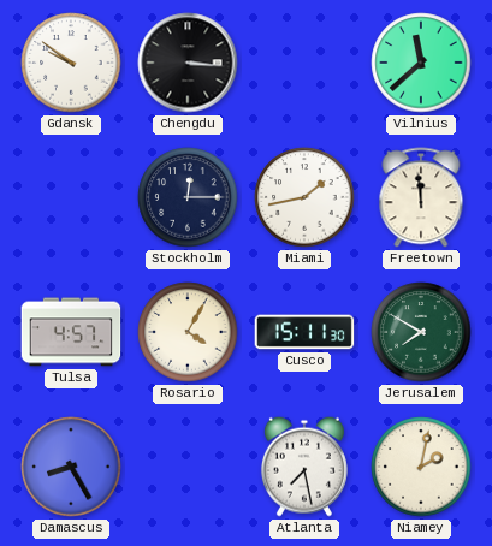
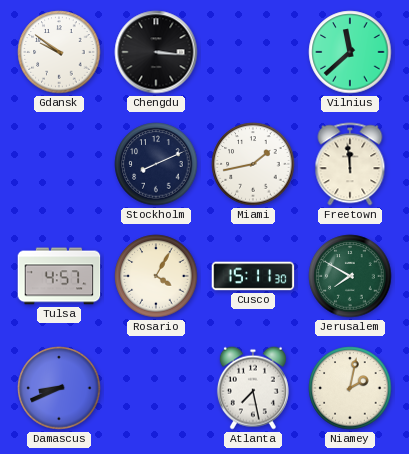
Stockholm: 12:15 -> 8:11
Damascus: 8:25 -> 8:41
